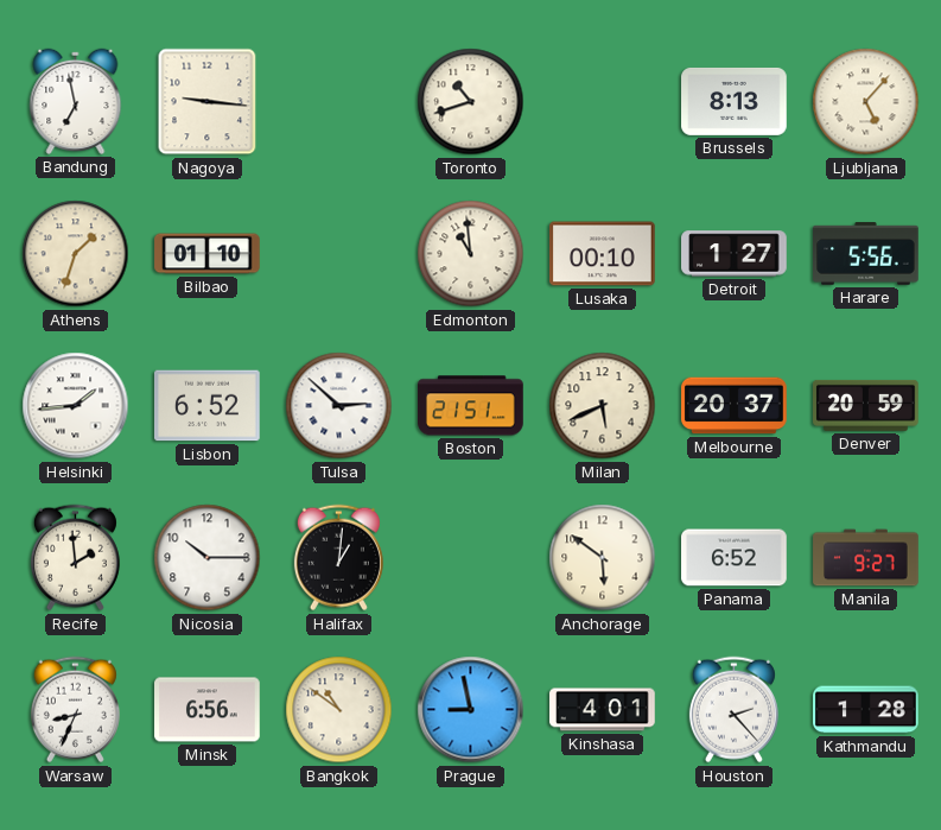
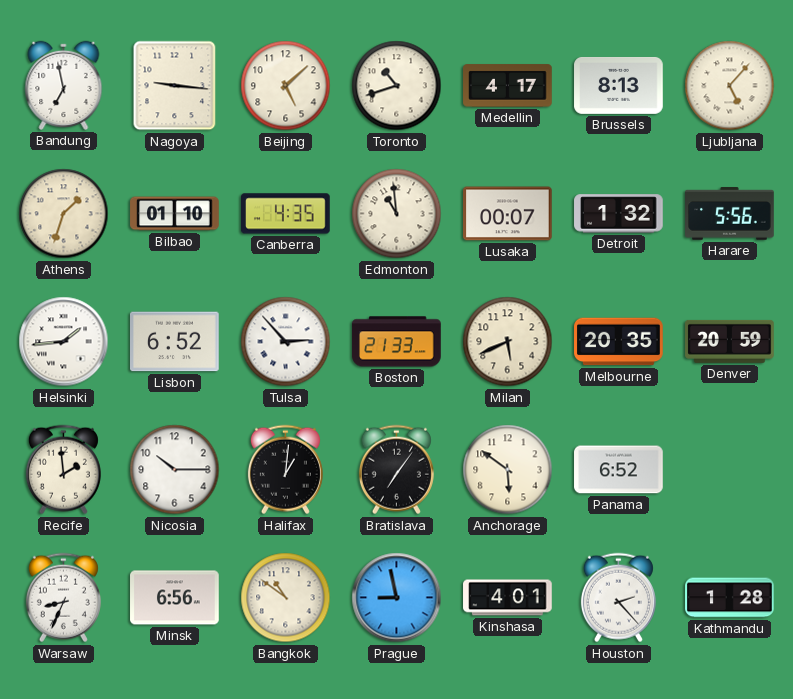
Beijing: none -> 5:08
Medellin: none -> 4:17
Canberra: none -> 4:35
Lusaka: 00:10 -> 00:07
Detroit: 1:27 -> 1:32
Tulsa: 2:52 -> 2:53
Boston: 21:51 -> 21:33
Melbourne: 20:37 -> 20:35
Bratislava: none -> 7:06
Manila: 9:27 -> none
